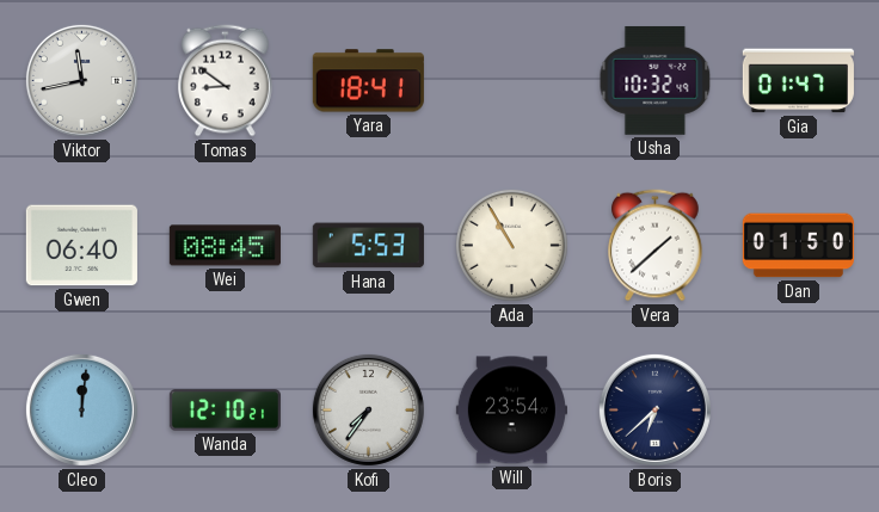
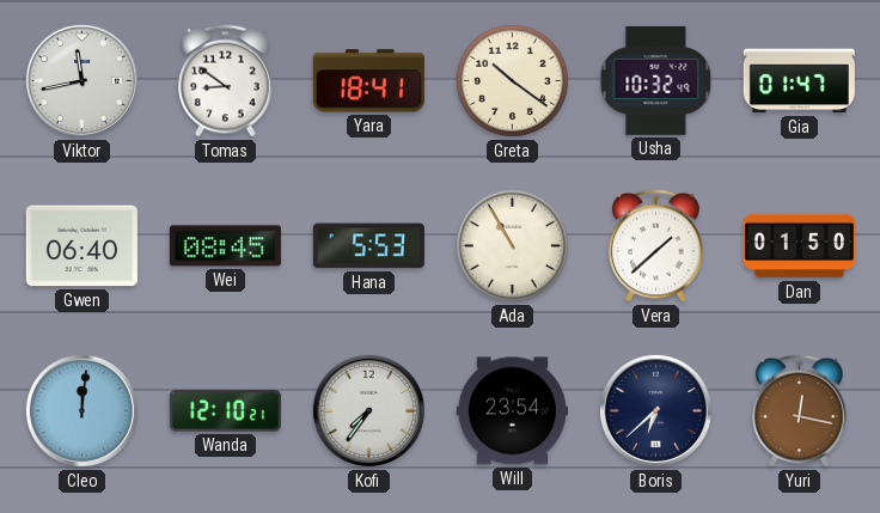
Greta: none -> 10:21
Yuri: none -> 12:17
